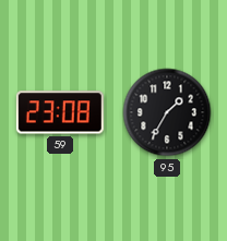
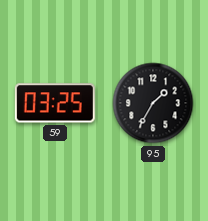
59: 23:08 -> 03:25
